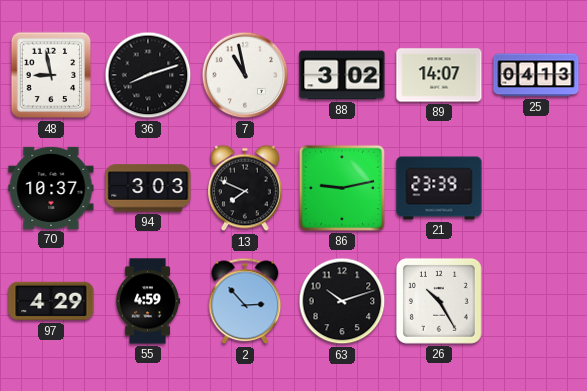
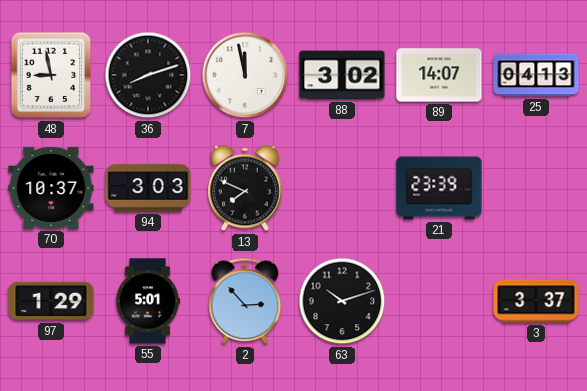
7: 10:58 -> 11:58
86: 9:13 -> none
97: 4:29 -> 1:29
55: 4:59 -> 5:01
26: 10:25 -> none
3: none -> 3:37
